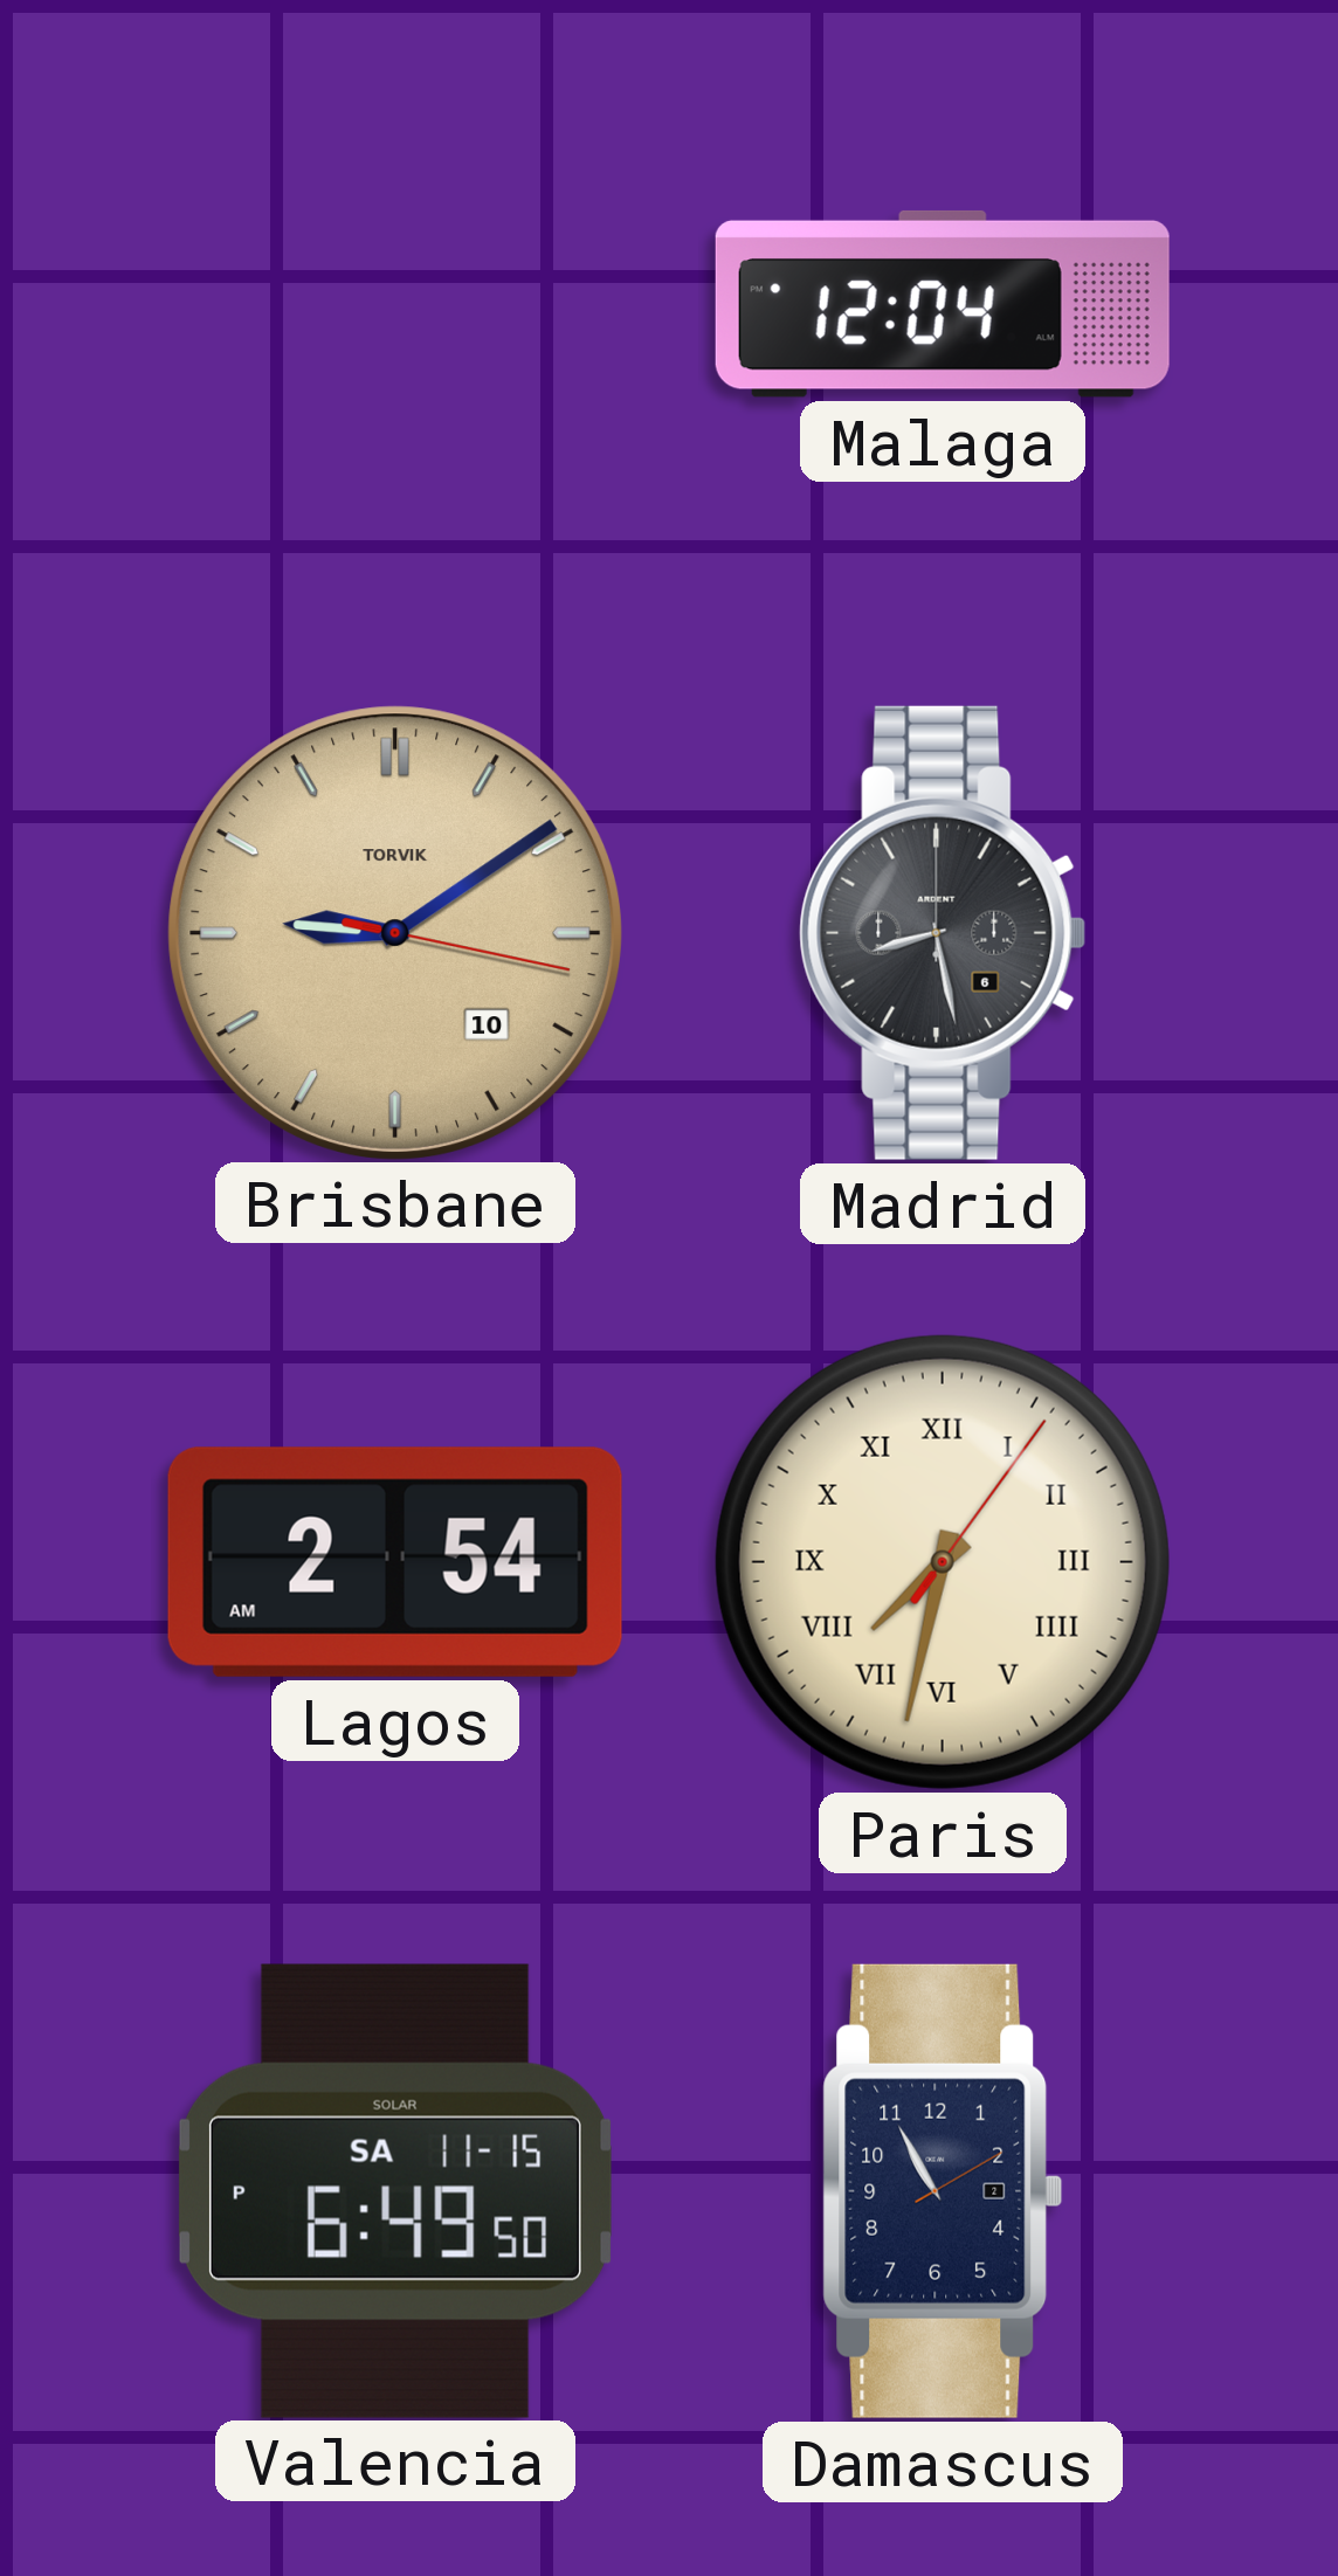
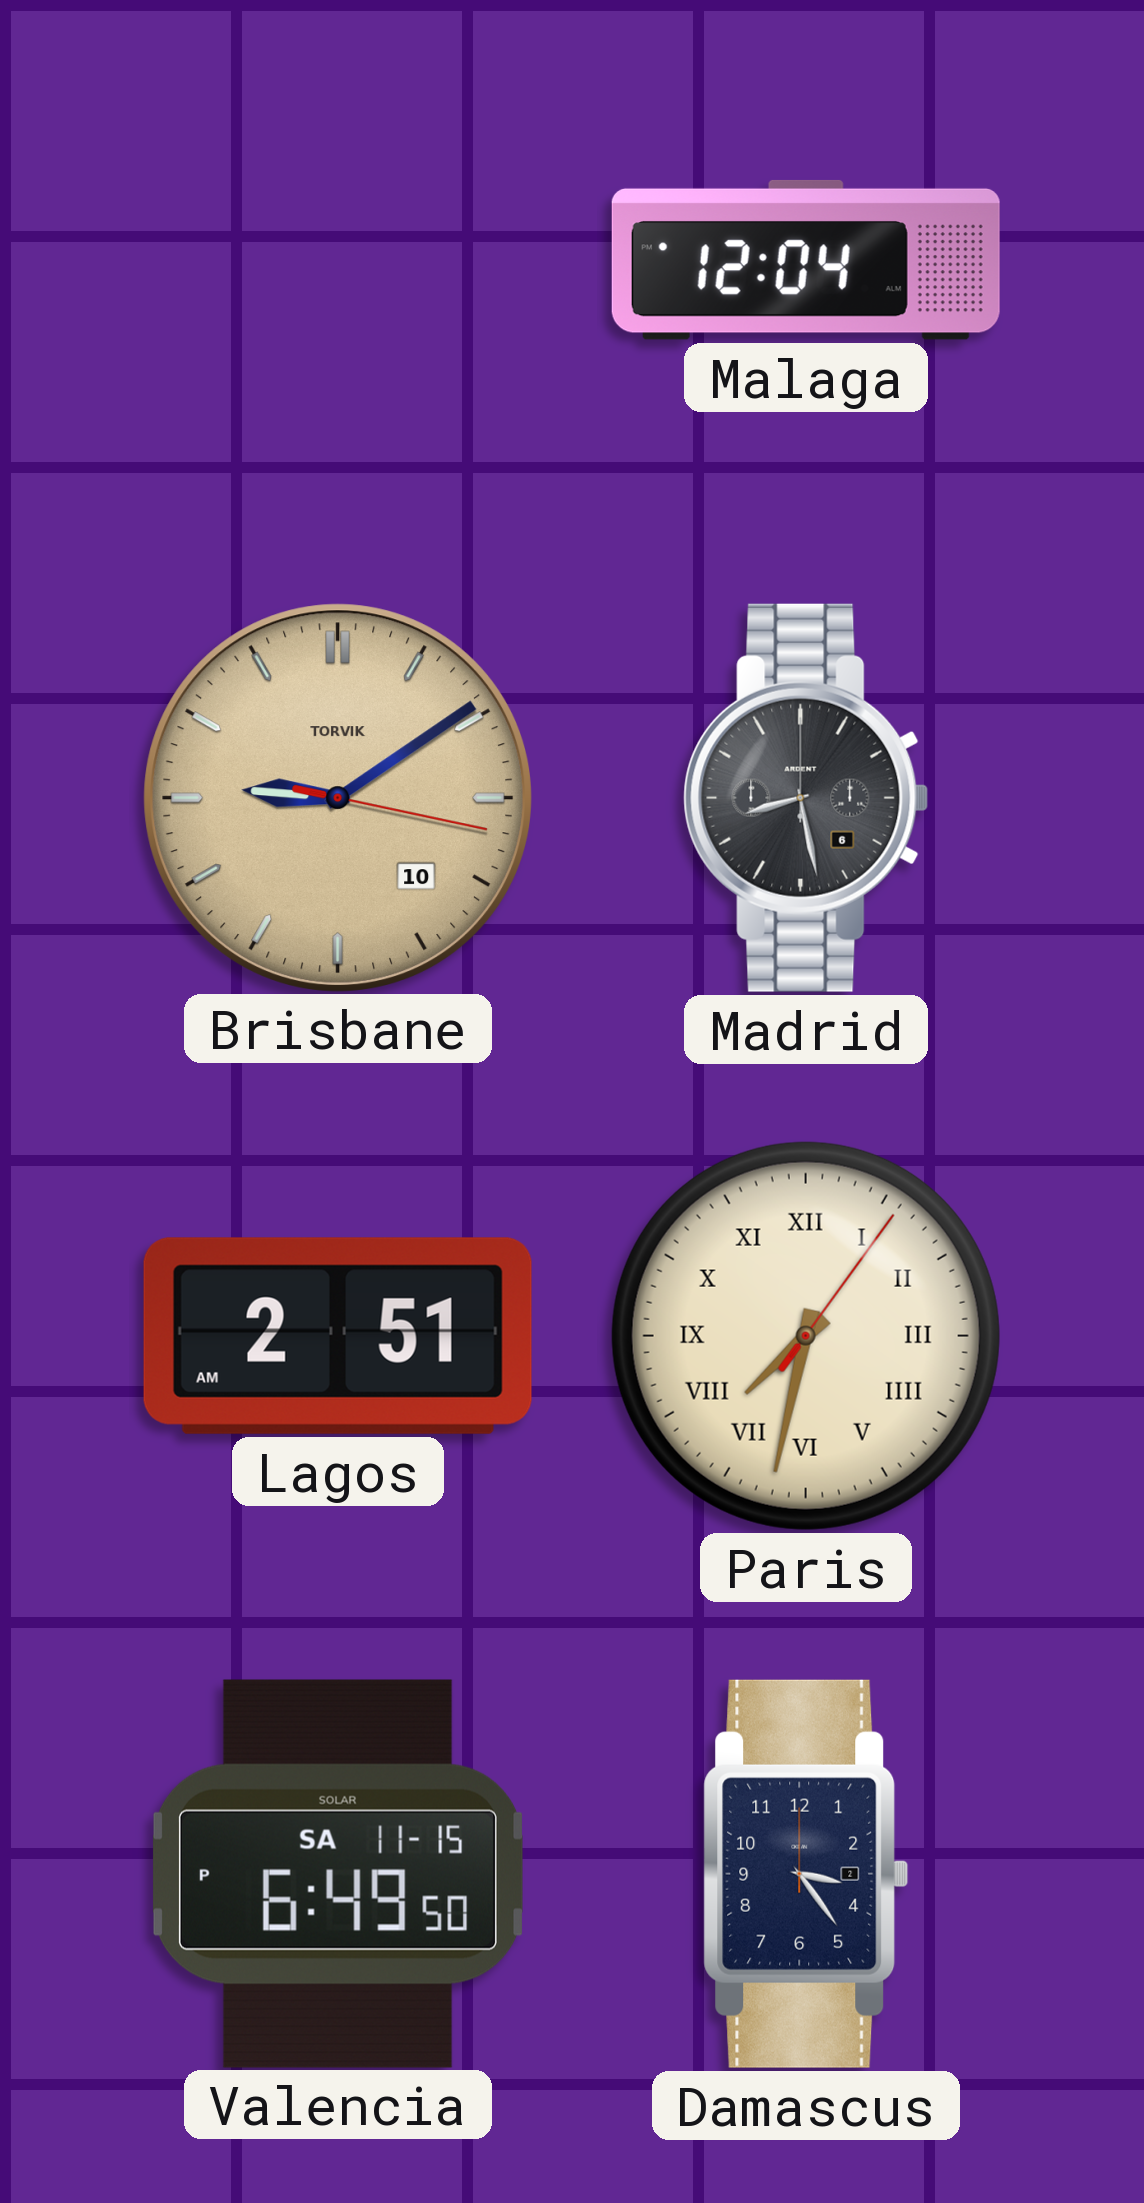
Lagos: 2:54 -> 2:51
Damascus: 10:55 -> 3:24
